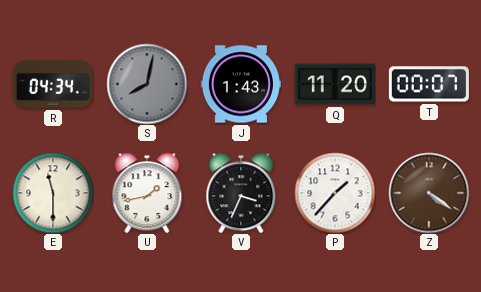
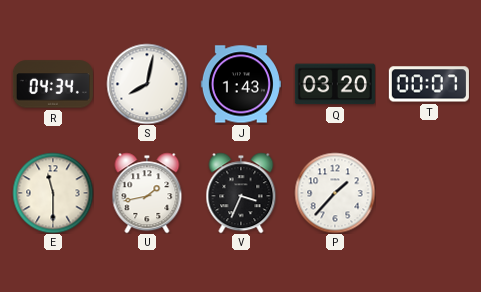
S dial: grey -> white
Q: 11:20 -> 03:20
Z: 4:21 -> none
